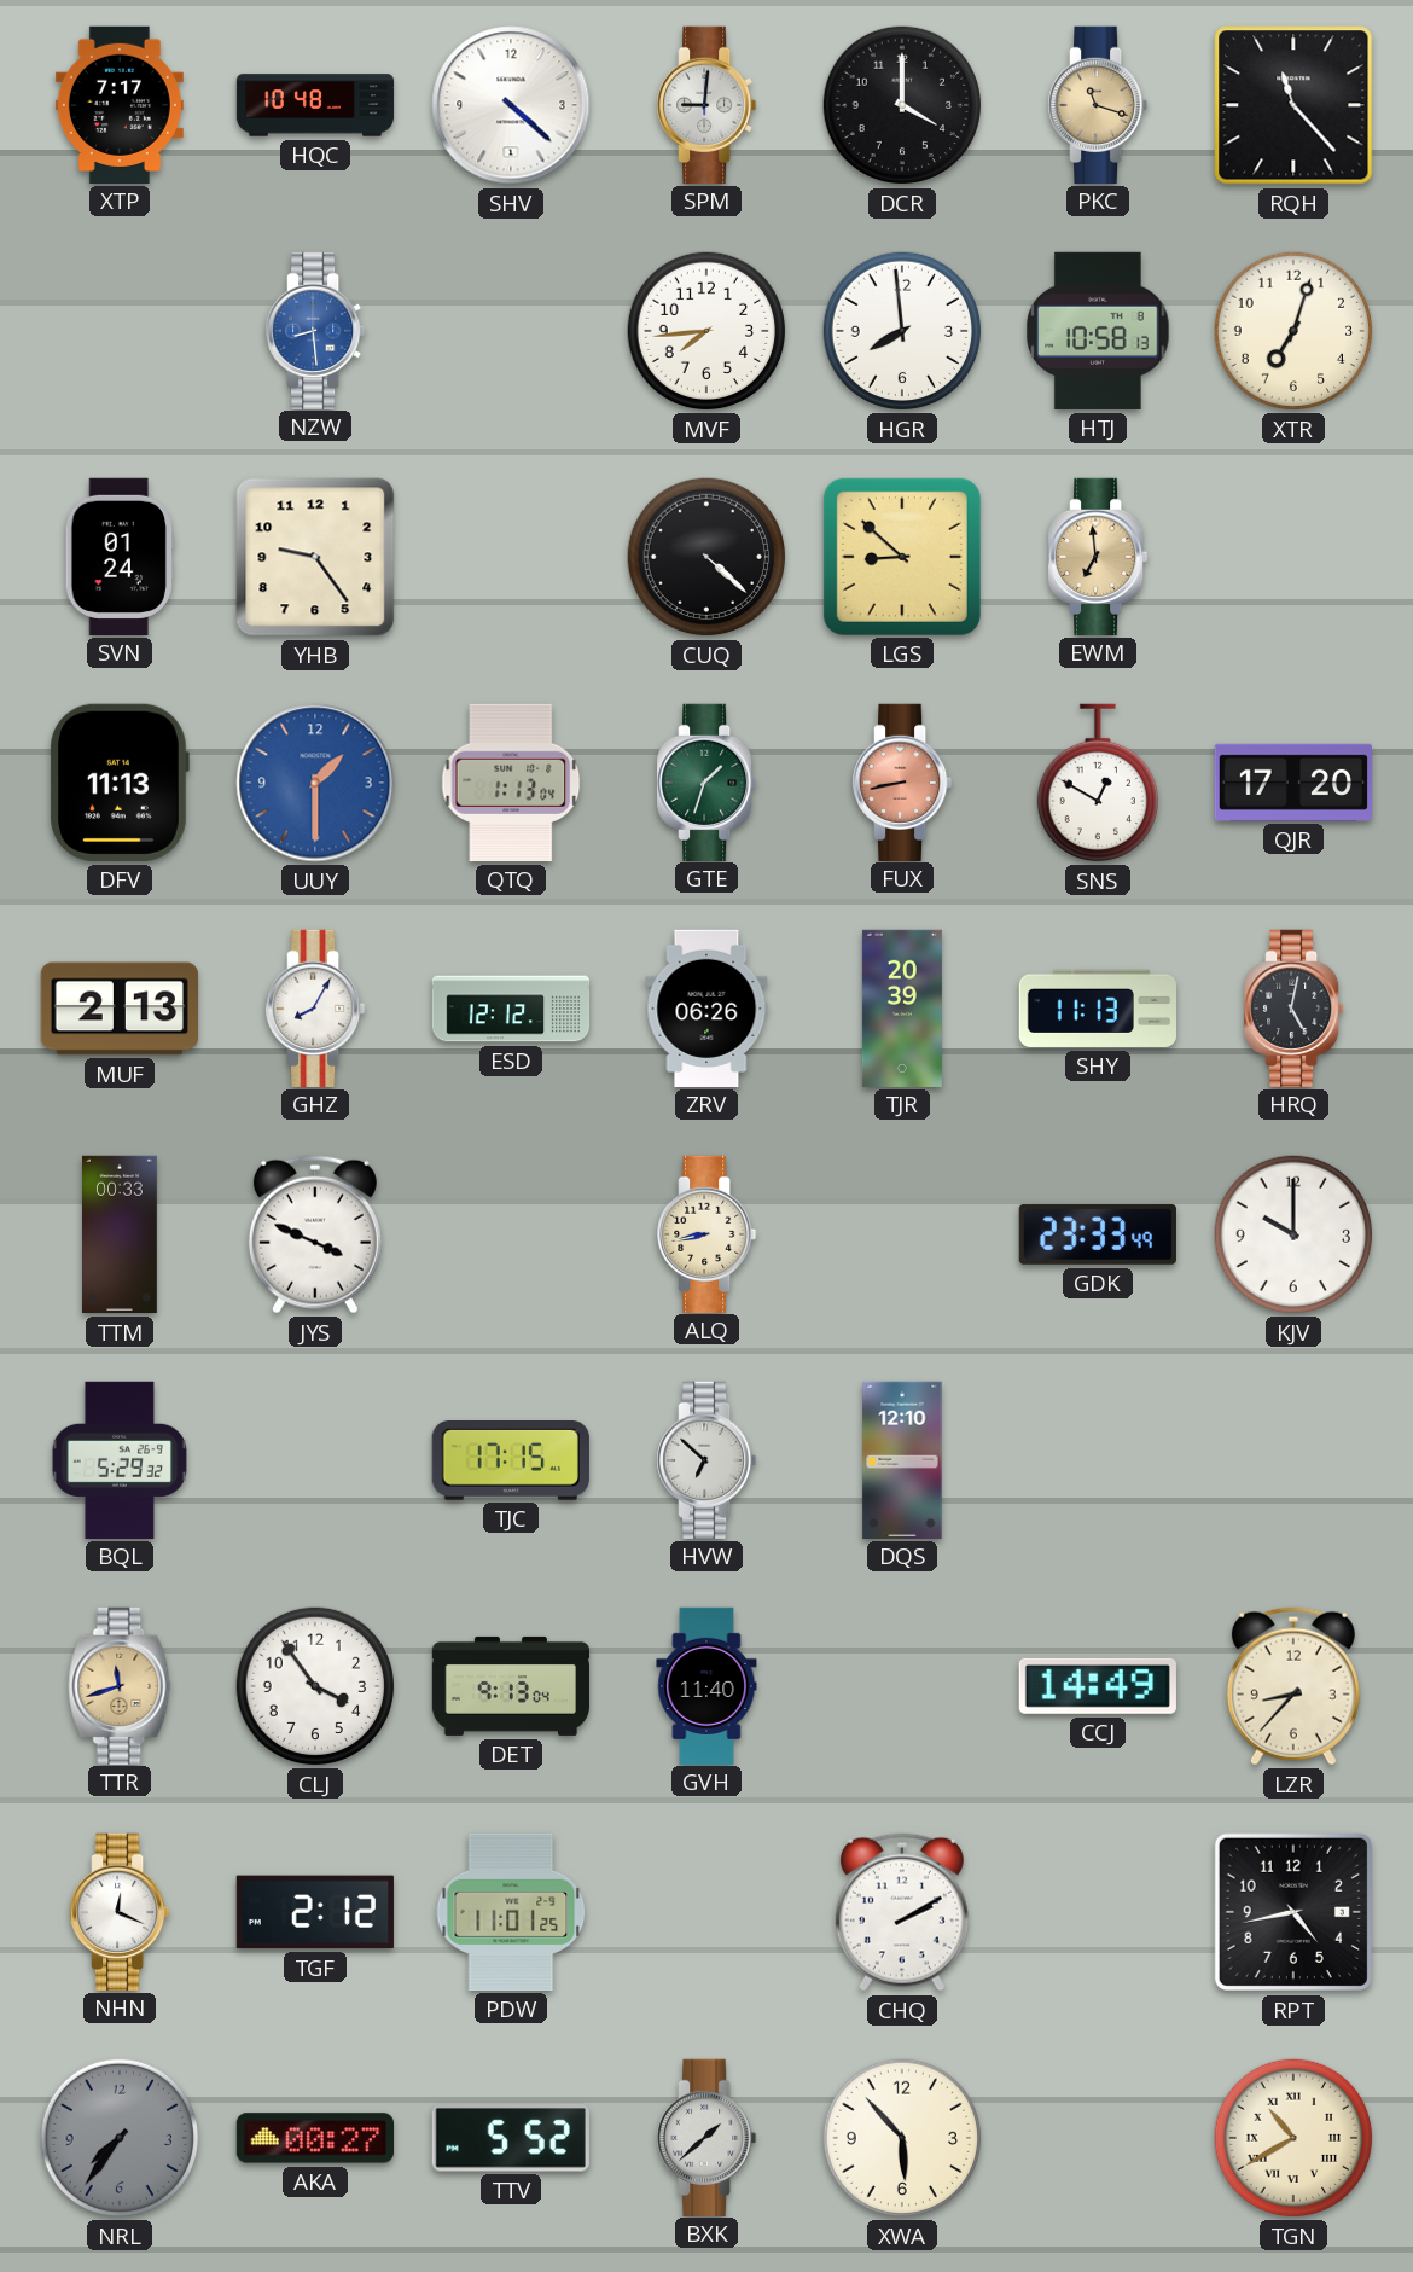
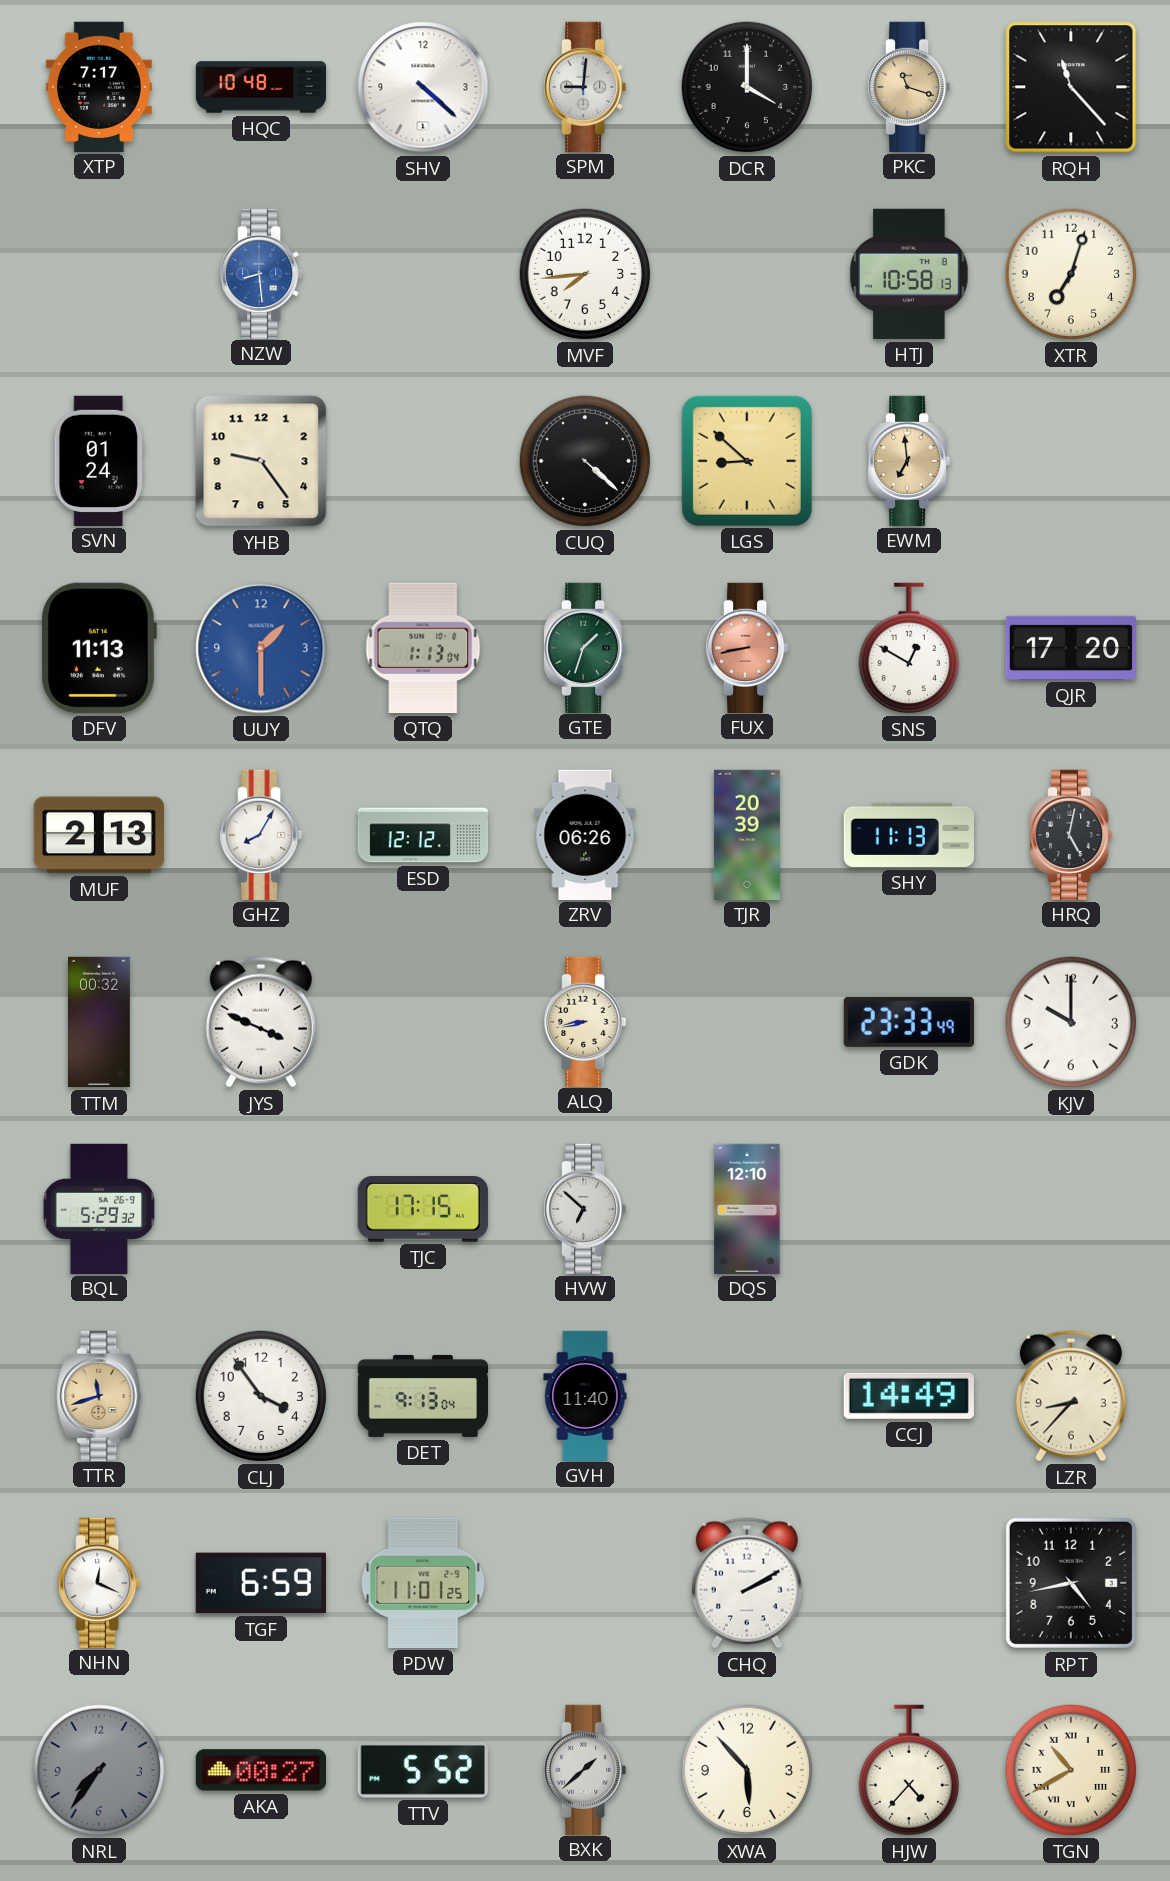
HGR: 7:59 -> none
TTM: 00:33 -> 00:32
TGF: 2:12 -> 6:59
HJW: none -> 4:37
